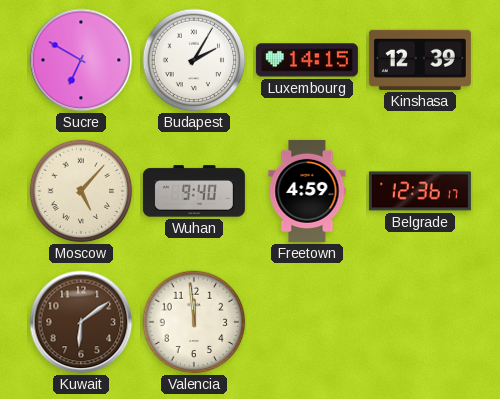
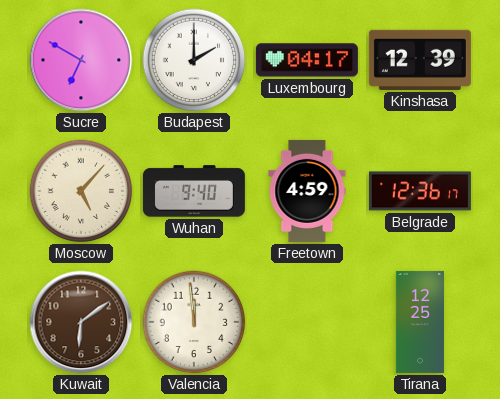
Budapest: 2:05 -> 2:00
Luxembourg: 14:15 -> 04:17
Tirana: none -> 12:25
